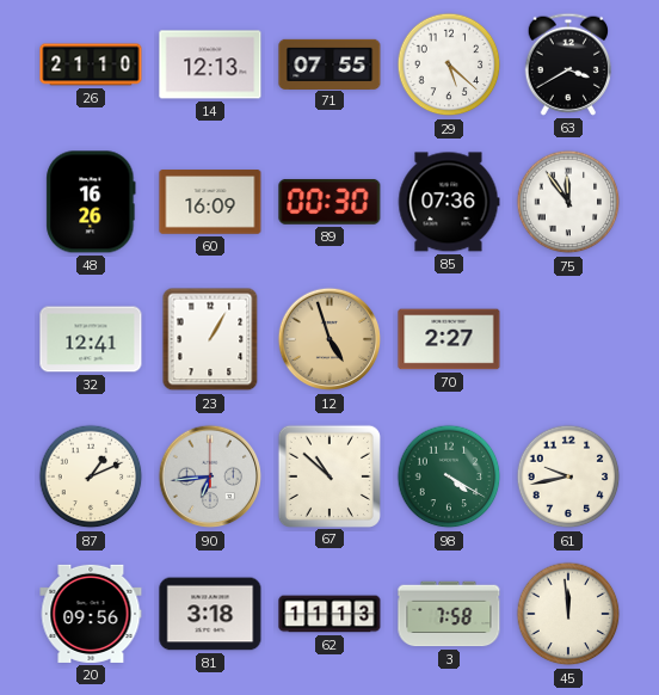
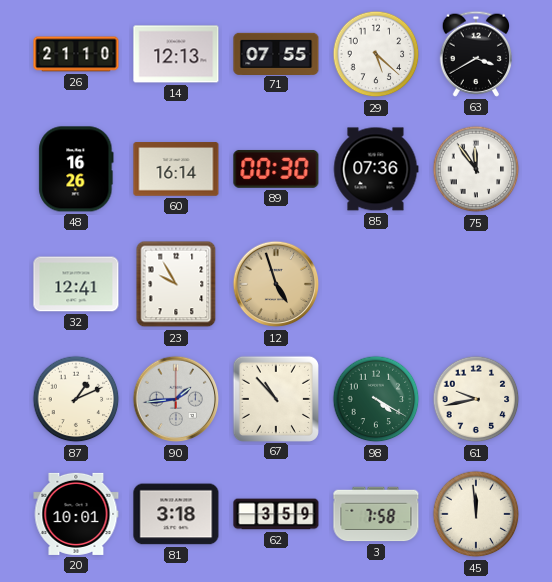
60: 16:09 -> 16:14
23: 1:05 -> 9:55
70: 2:27 -> none
90: 6:44 -> 1:44
67: 10:52 -> 10:53
20: 09:56 -> 10:01
62: 11:13 -> 3:59
